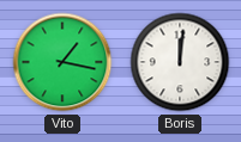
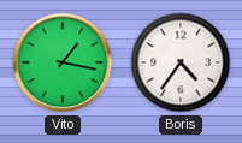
Boris: 12:01 -> 4:36
